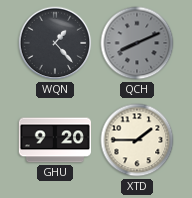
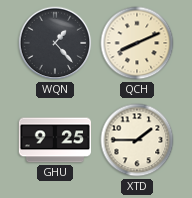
QCH dial: grey -> cream
GHU: 9:20 -> 9:25
